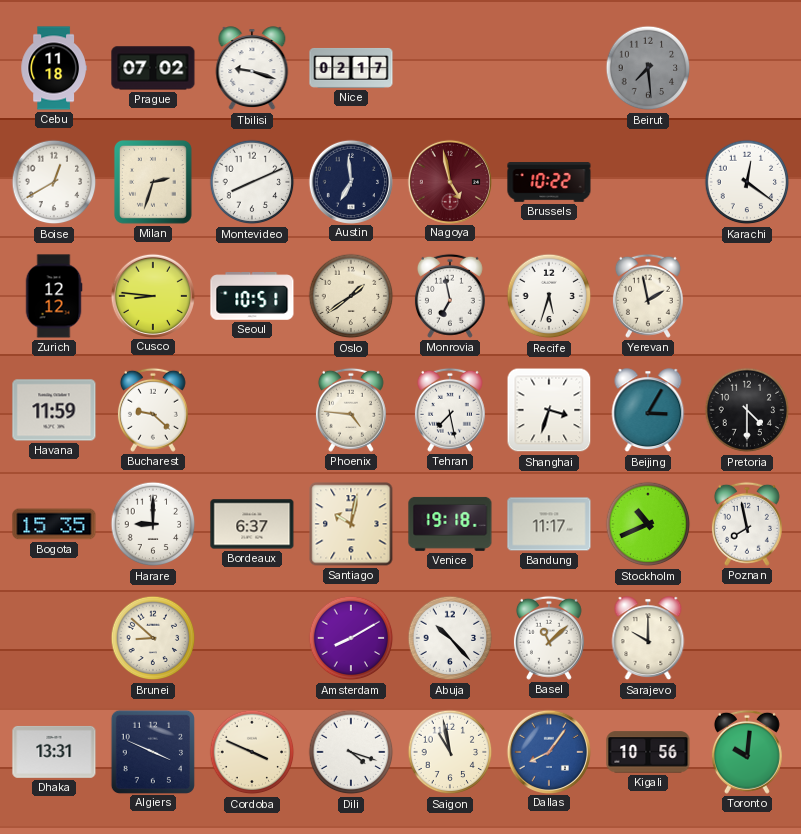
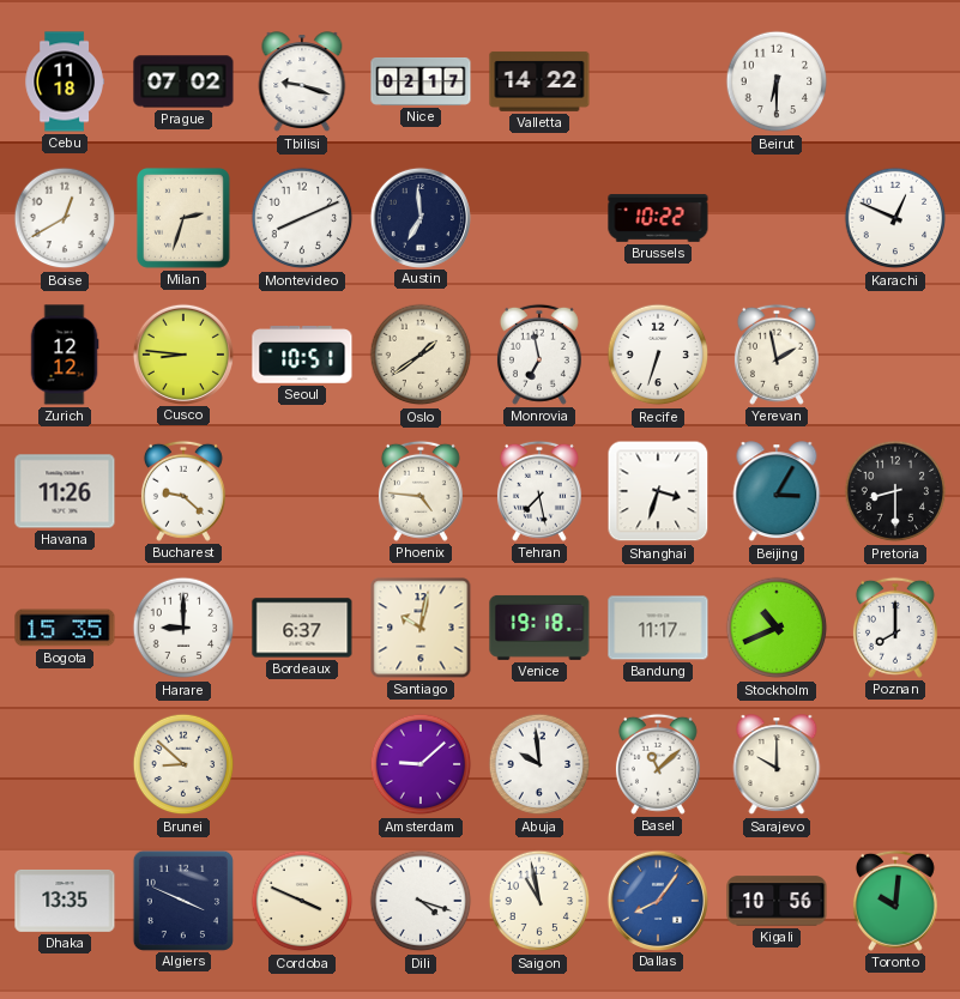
Valletta: none -> 14:22
Beirut: 7:29 -> 6:30
Beirut dial: grey -> white
Nagoya: 4:58 -> none
Karachi: 12:21 -> 12:49
Recife: 5:33 -> 6:33
Havana: 11:59 -> 11:26
Pretoria: 4:30 -> 8:30
Poznan: 7:58 -> 8:00
Amsterdam: 8:10 -> 9:08
Abuja: 10:23 -> 9:59
Dhaka: 13:31 -> 13:35
